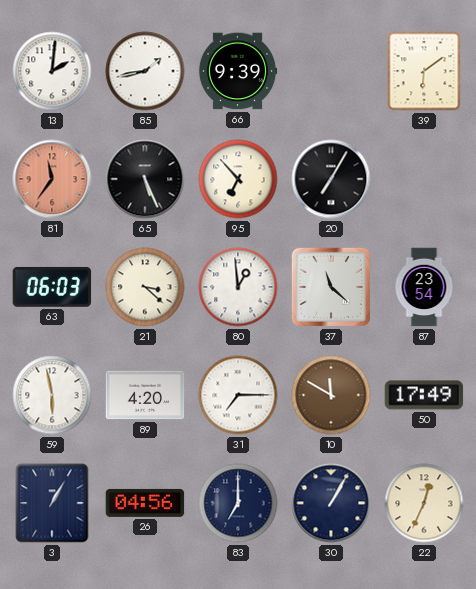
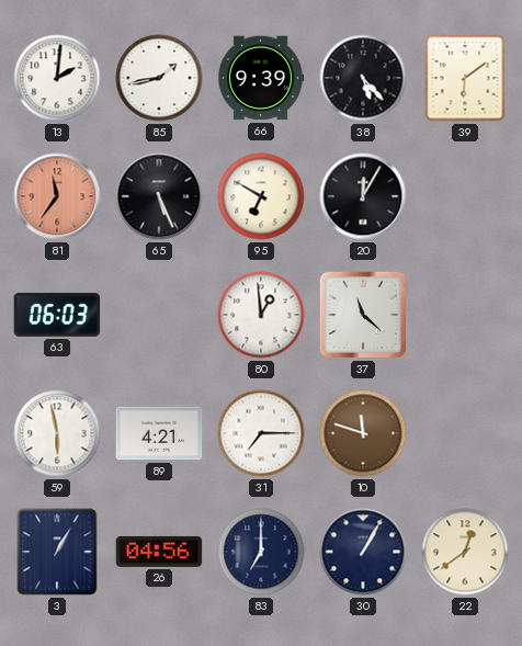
38: none -> 5:23
95: 6:53 -> 6:50
20: 7:05 -> 12:05
21: 3:22 -> none
87: 23:54 -> none
89: 4:20 -> 4:21
10: 11:50 -> 11:48
50: 17:49 -> none
22: 12:34 -> 12:39
